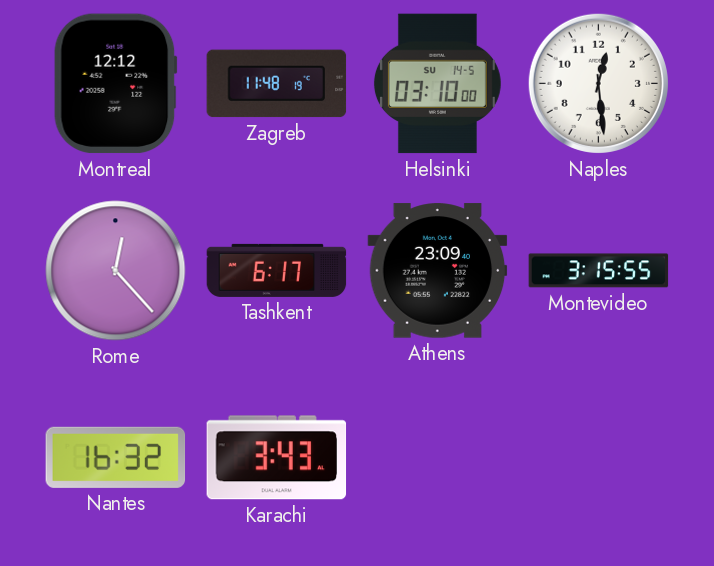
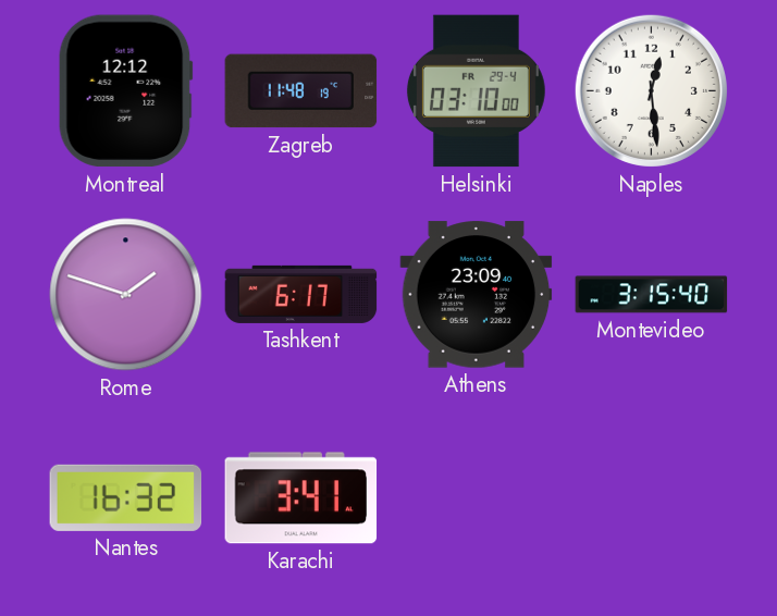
Helsinki date: SU 14-5 -> FR 29-4
Rome: 12:23 -> 1:48
Montevideo: 3:15:55 -> 3:15:40
Karachi: 3:43 -> 3:41
